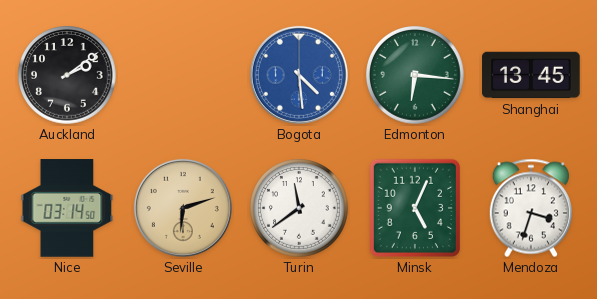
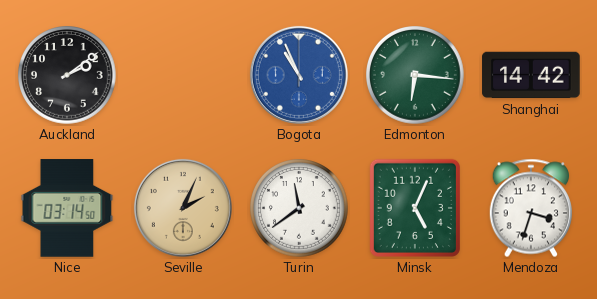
Bogota: 4:29 -> 10:56
Shanghai: 13:45 -> 14:42
Seville: 6:12 -> 2:04
